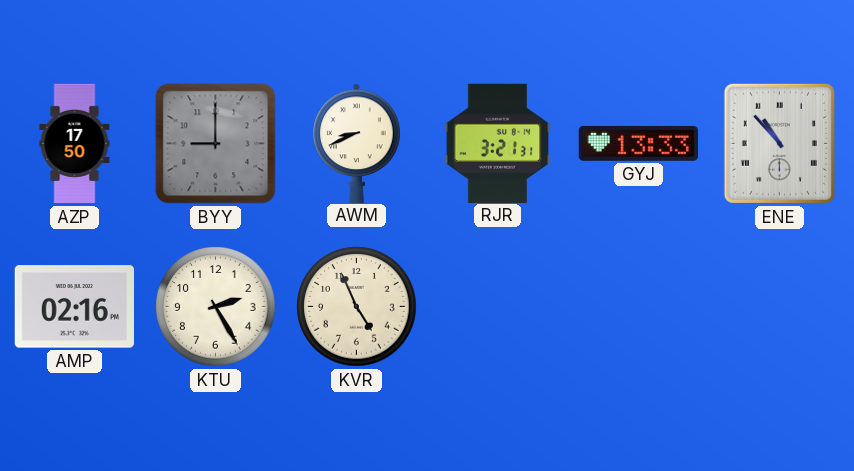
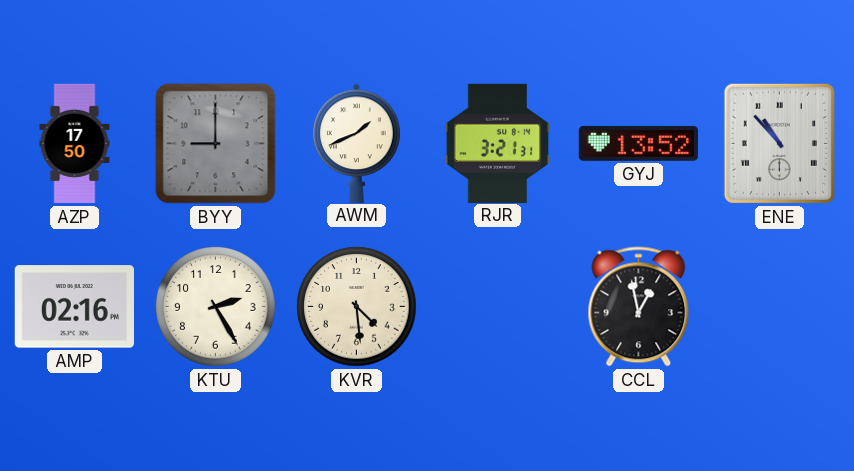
AWM: 8:41 -> 1:41
GYJ: 13:33 -> 13:52
KVR: 4:56 -> 4:29
CCL: none -> 12:58
